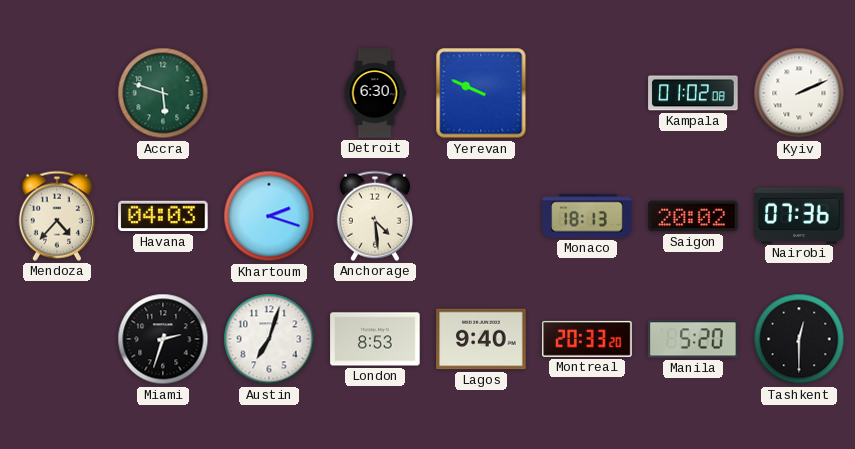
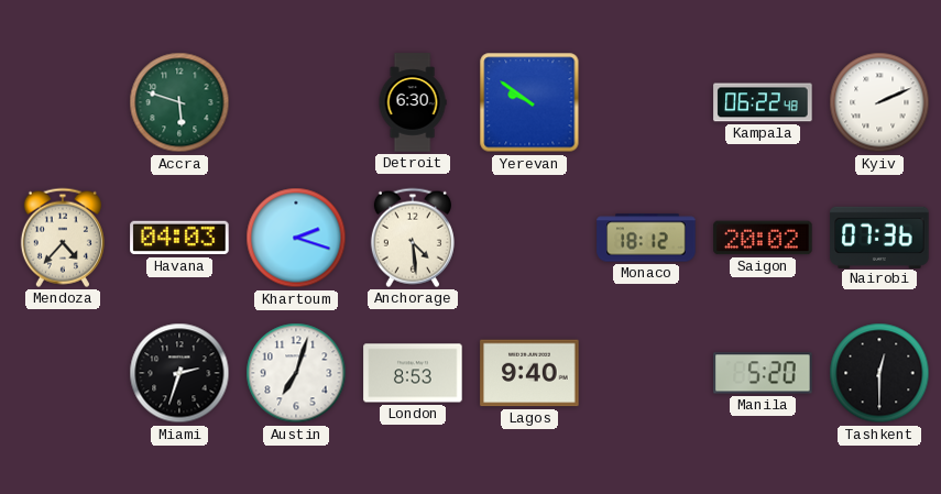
Yerevan: 9:49 -> 9:51
Kampala: 01:02 -> 06:22
Monaco: 18:13 -> 18:12
Montreal: 20:33 -> none
